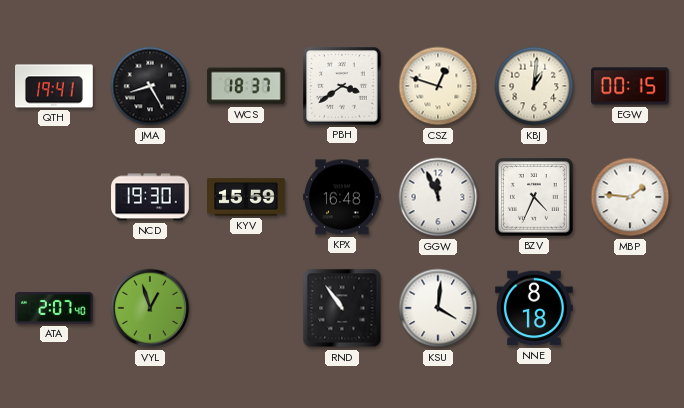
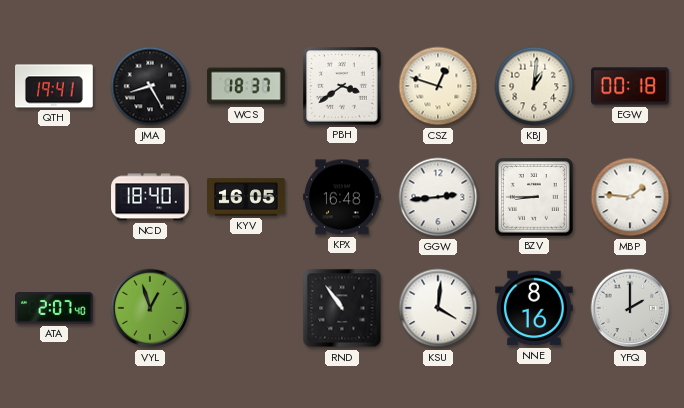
EGW: 00:15 -> 00:18
NCD: 19:30 -> 18:40
KYV: 15:59 -> 16:05
GGW: 11:56 -> 2:44
BZV: 4:34 -> 8:45
NNE: 8:18 -> 8:16
YFQ: none -> 2:00
